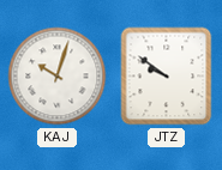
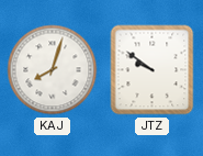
KAJ: 10:03 -> 8:03
